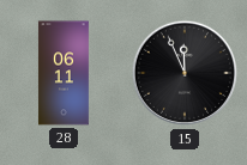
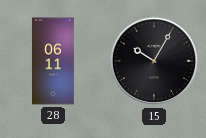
15: 11:56 -> 10:05
